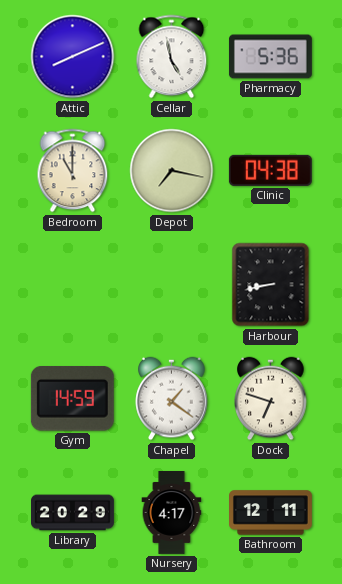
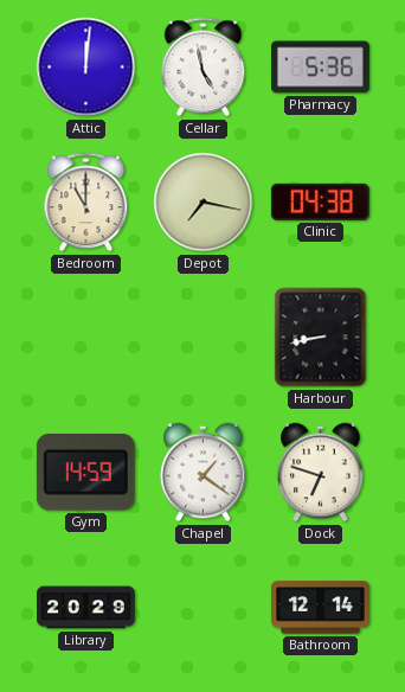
Attic: 8:11 -> 12:01
Nursery: 4:17 -> none
Bathroom: 12:11 -> 12:14
